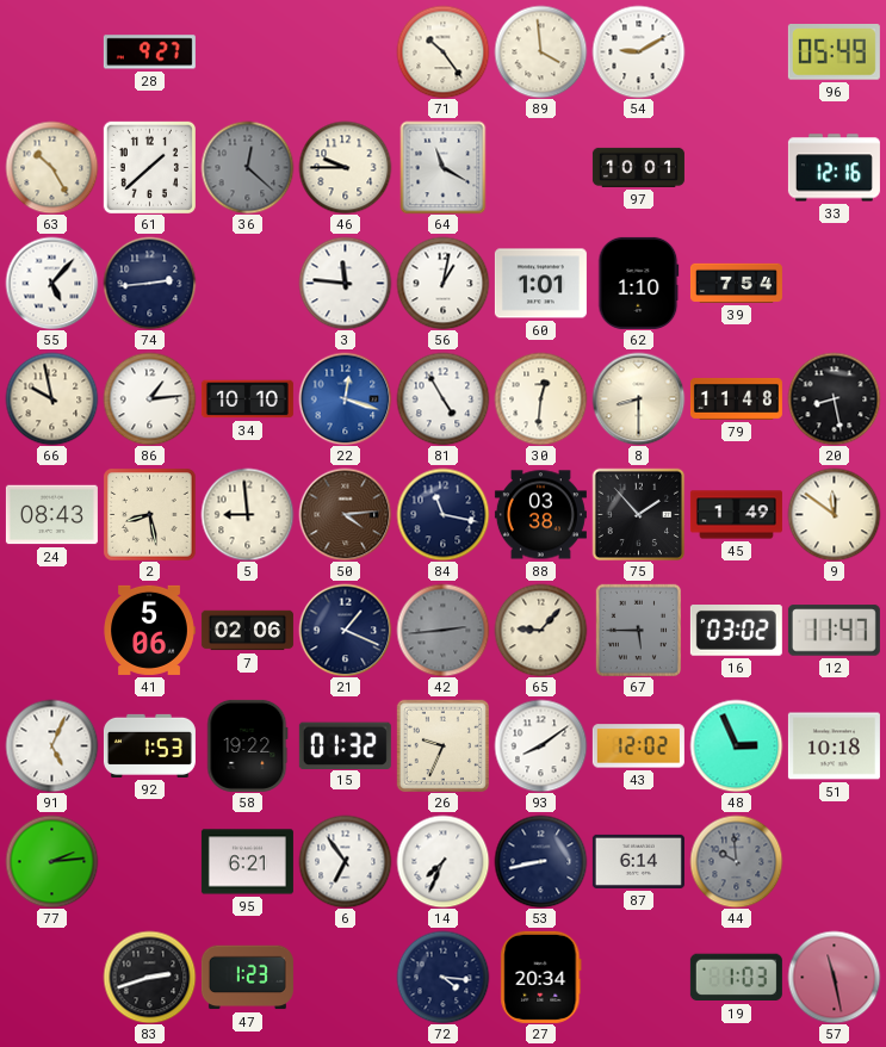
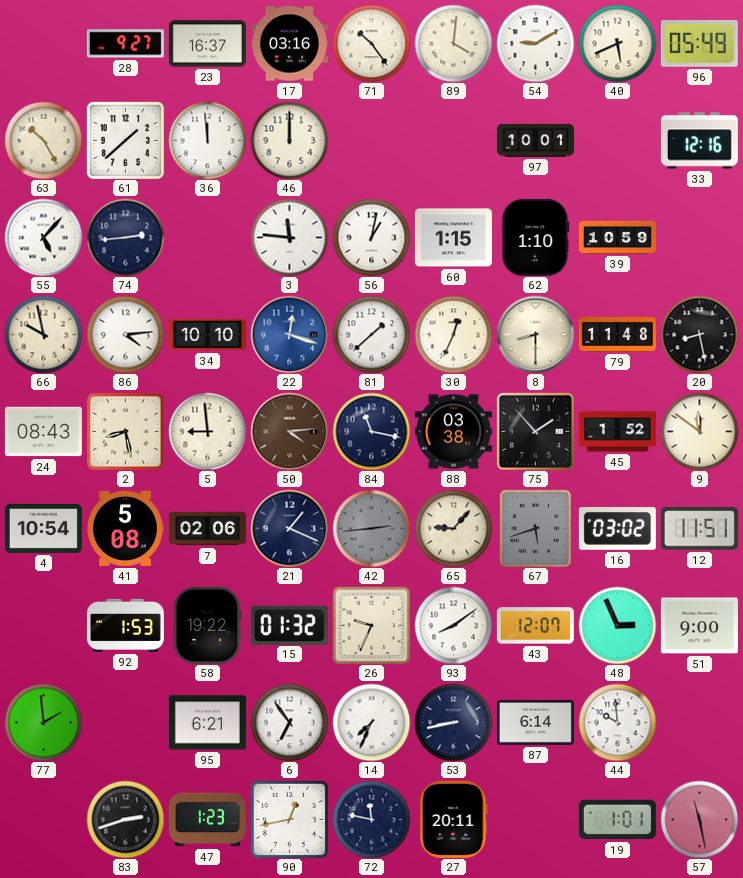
23: none -> 16:37
17: none -> 03:16
89: 3:59 -> 4:01
40: none -> 5:41
36: 12:22 -> 11:59
36 dial: grey -> white
46: 9:45 -> 12:00
64: 11:20 -> none
60: 1:01 -> 1:15
39: 7:54 -> 10:59
86: 1:14 -> 4:14
81: 4:55 -> 1:38
30: 12:31 -> 12:34
45: 1:49 -> 1:52
4: none -> 10:54
41: 5:06 -> 5:08
67: 5:45 -> 5:42
12: 11:47 -> 11:51
91: 5:04 -> none
43: 12:02 -> 12:07
51: 10:18 -> 9:00
77: 2:14 -> 1:59
44 dial: grey -> white
90: none -> 12:43
72: 4:16 -> 11:47
27: 20:34 -> 20:11
19: 1:03 -> 1:01
